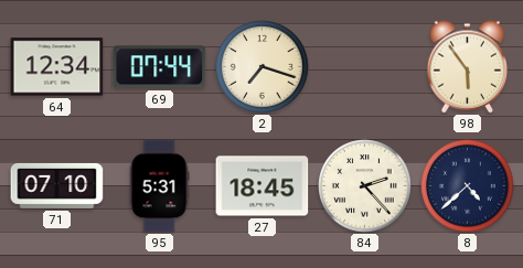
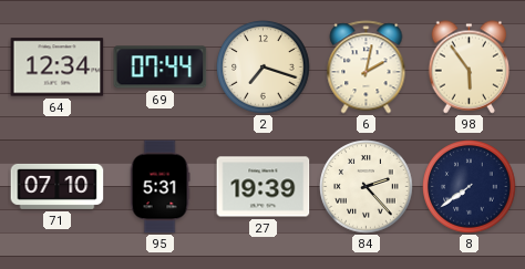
6: none -> 2:02
27: 18:45 -> 19:39
8: 4:38 -> 7:39
